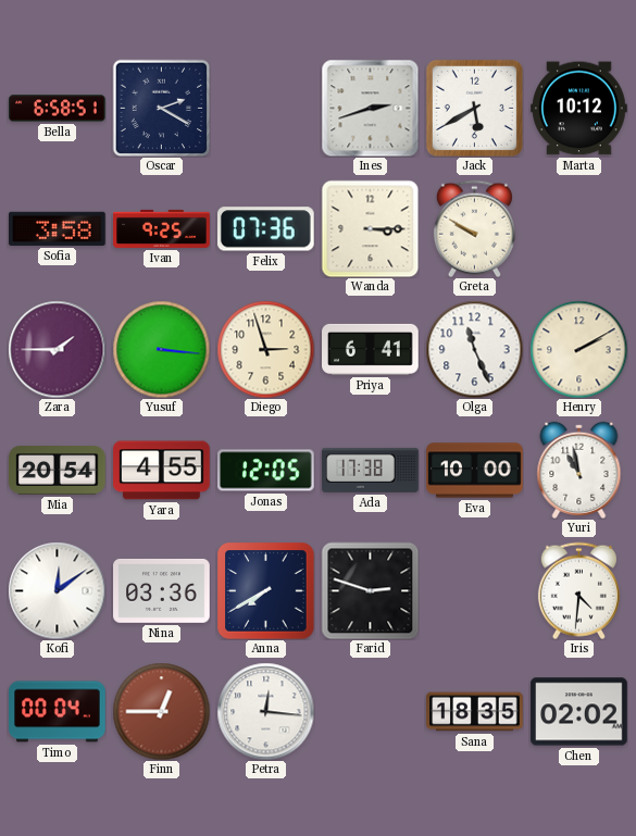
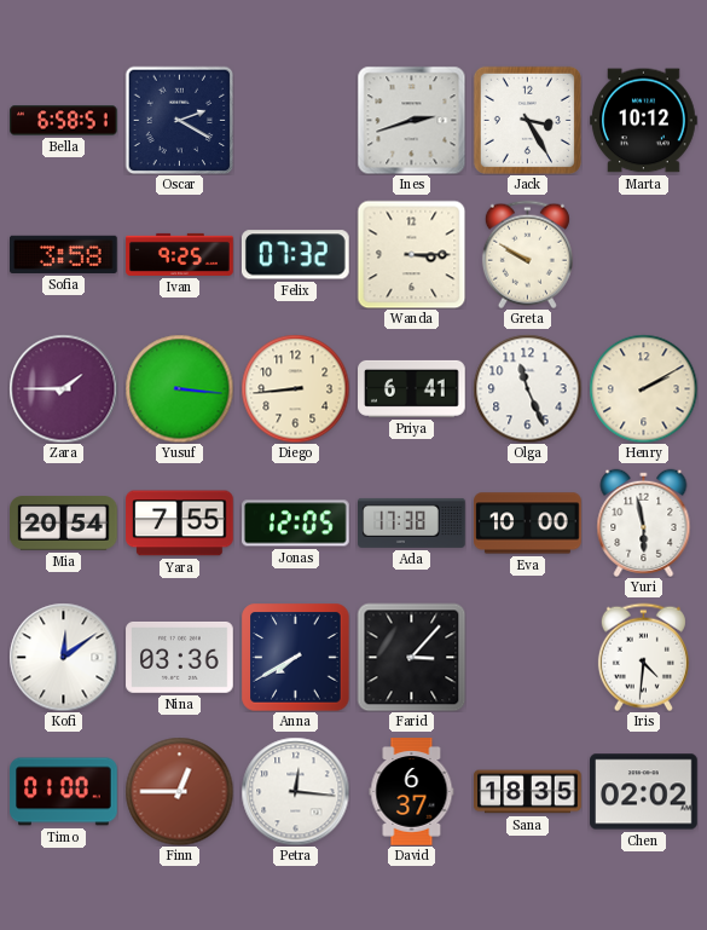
Jack: 5:40 -> 3:25
Felix: 07:36 -> 07:32
Diego: 2:57 -> 8:44
Yara: 4:55 -> 7:55
Yuri: 10:58 -> 5:58
Farid: 2:48 -> 3:07
Timo: 00:04 -> 01:00
David: none -> 6:37
